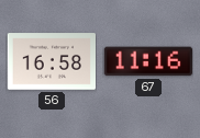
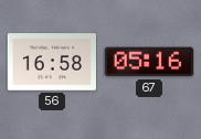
67: 11:16 -> 05:16
